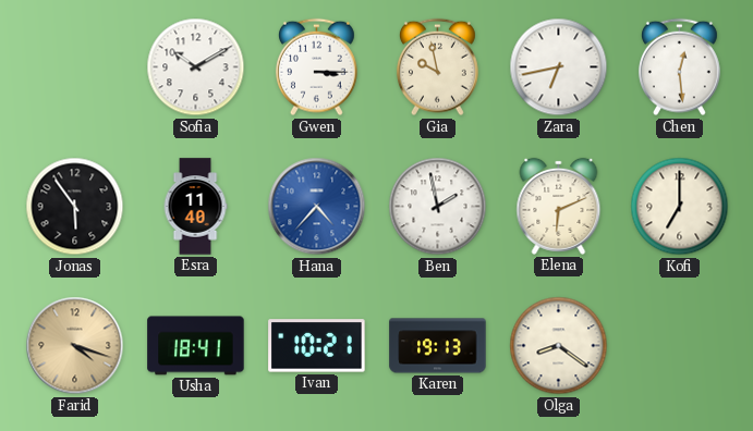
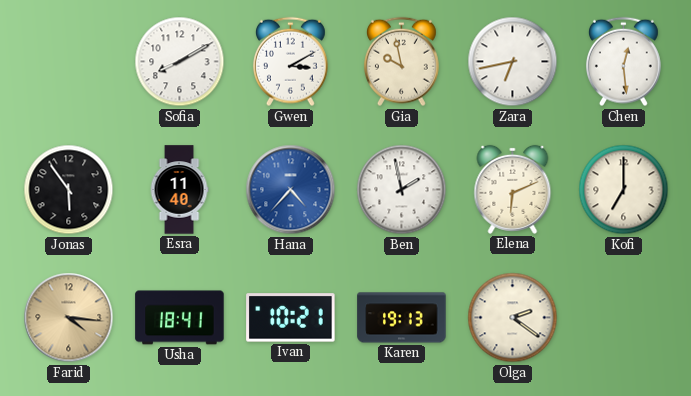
Sofia: 10:10 -> 8:10
Gwen: 3:15 -> 3:10
Farid: 4:18 -> 4:16
Olga: 8:21 -> 2:21
